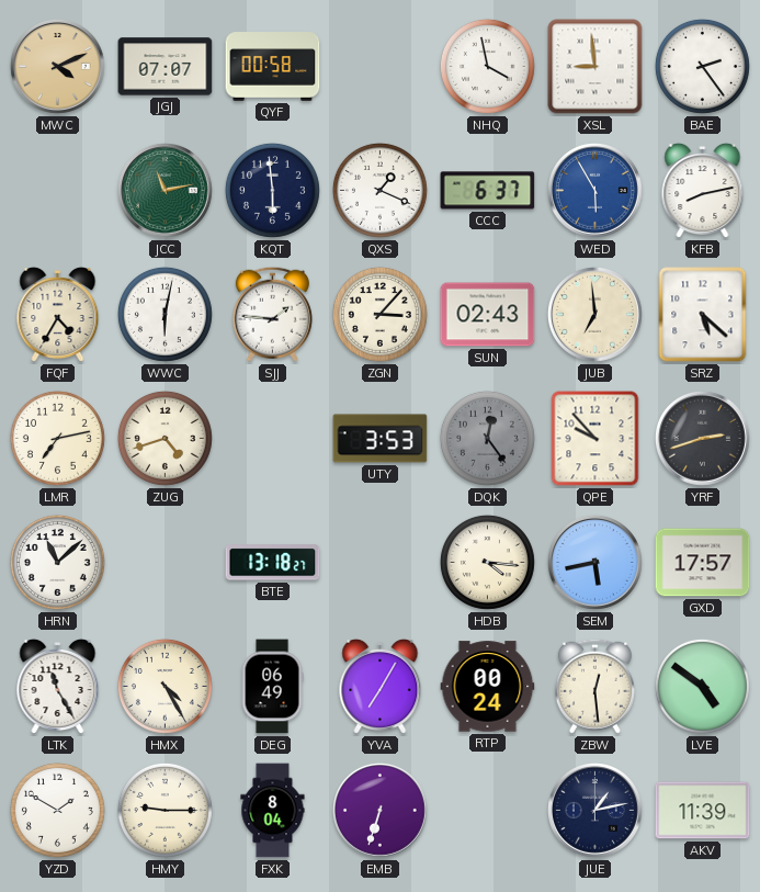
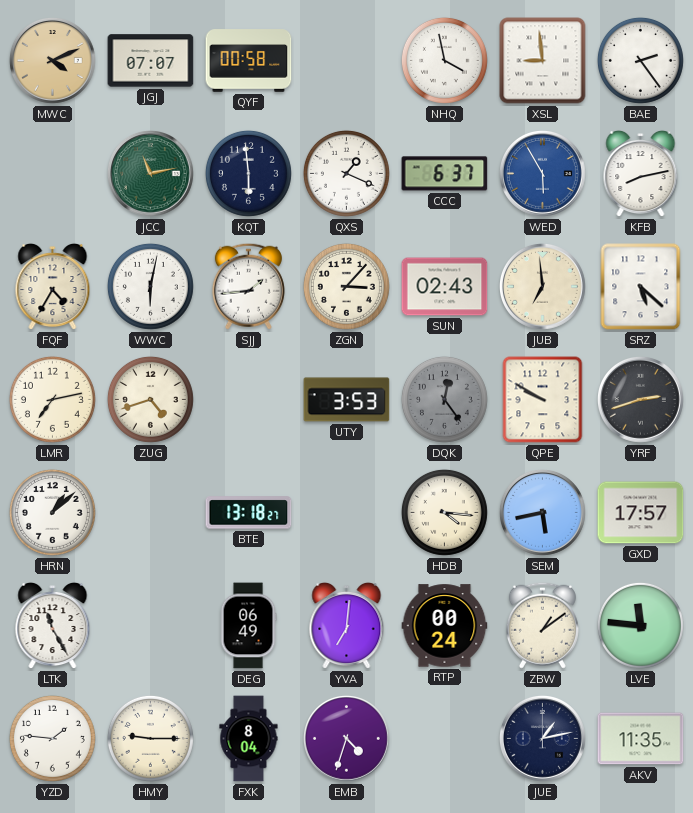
SJJ: 1:46 -> 1:44
QPE: 9:53 -> 9:50
HRN: 11:08 -> 1:08
HMX: 4:25 -> none
YVA: 7:05 -> 7:01
ZBW: 12:29 -> 1:09
LVE: 4:51 -> 11:46
YZD: 1:50 -> 1:46
EMB: 6:33 -> 4:33
AKV: 11:39 -> 11:35
